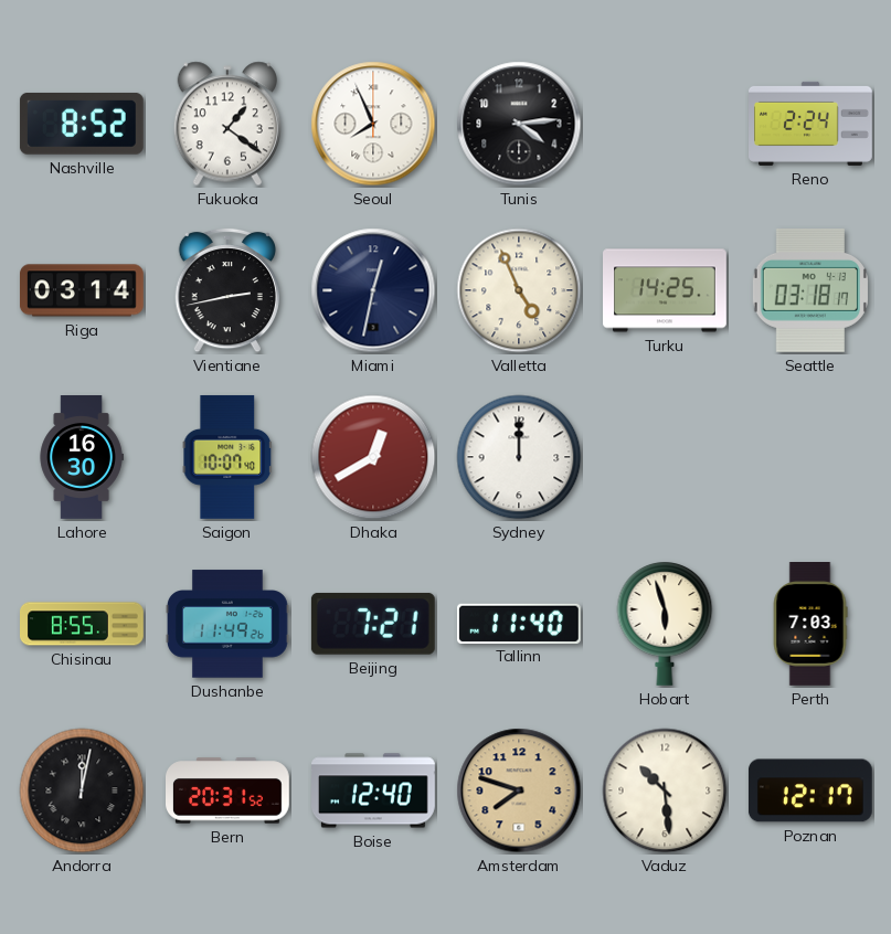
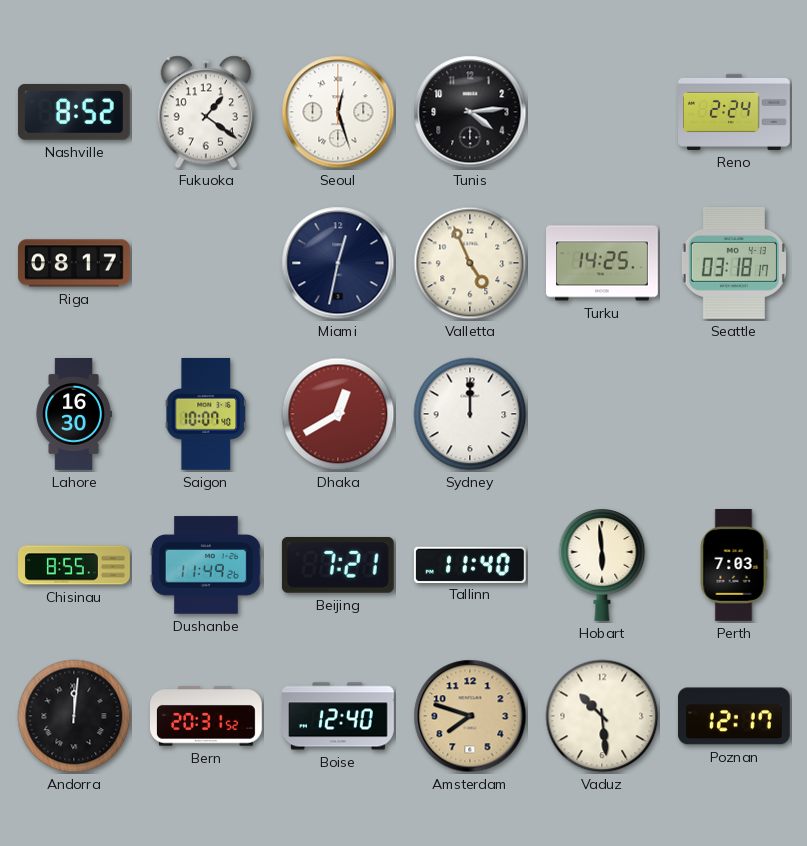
Seoul: 7:56 -> 12:27
Riga: 03:14 -> 08:17
Vientiane: 2:43 -> none
Hobart: 5:57 -> 5:59
Andorra: 12:02 -> 12:01
